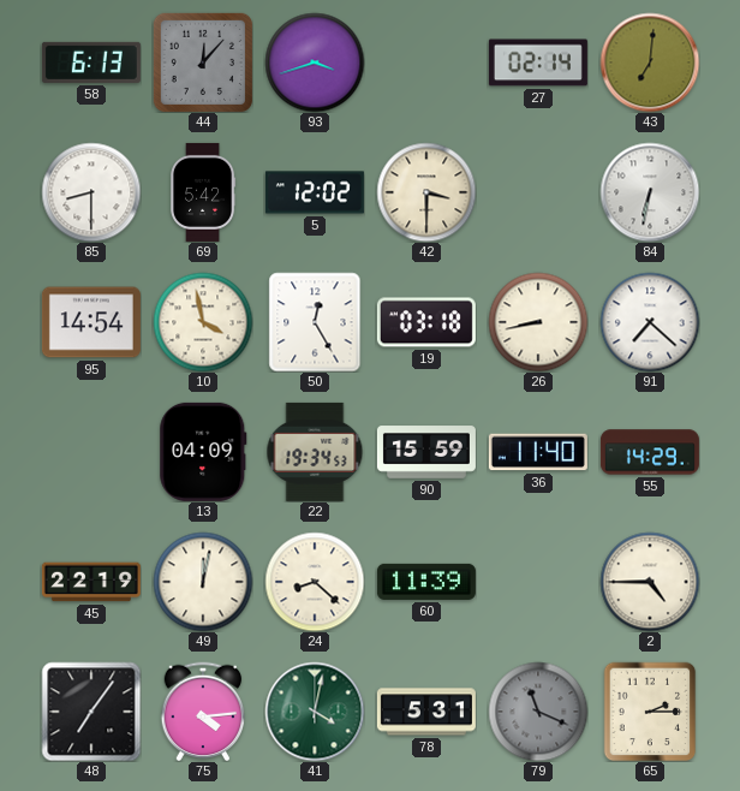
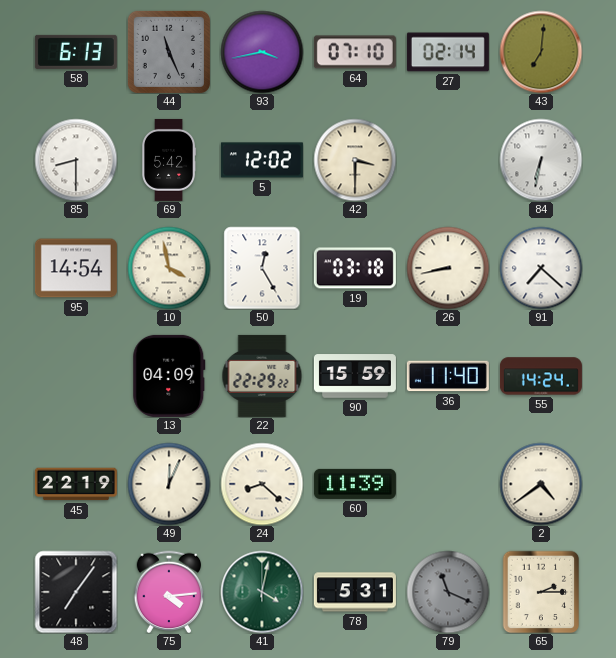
44: 12:07 -> 11:26
93: 3:42 -> 3:43
64: none -> 07:10
22: 19:34 -> 22:29
55: 14:29 -> 14:24
49: 12:02 -> 12:04
2: 4:45 -> 4:39
